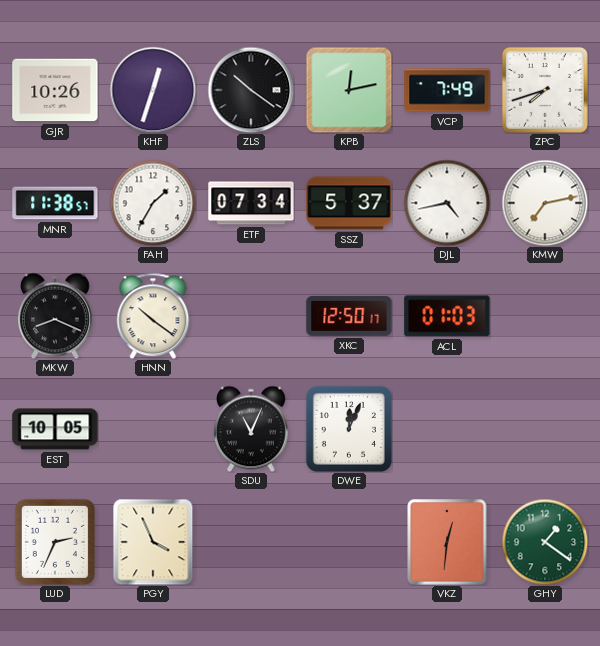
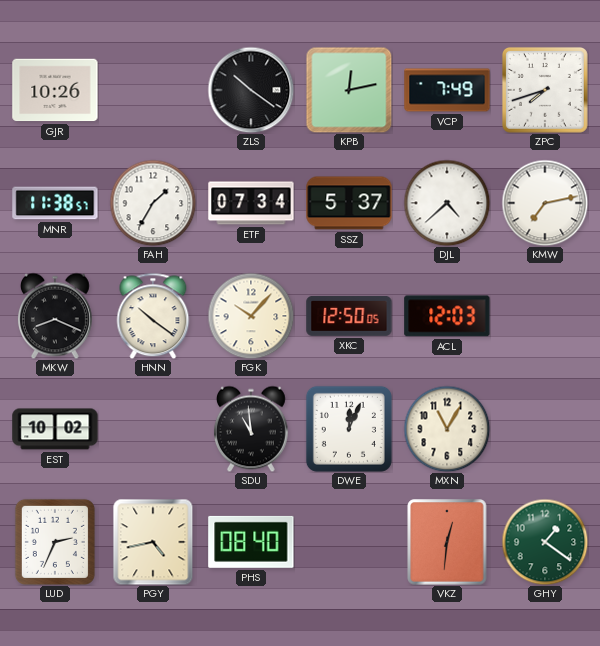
KHF: 12:33 -> none
DJL: 4:43 -> 4:38
FGK: none -> 10:07
XKC: 12:50:17 -> 12:50:05
ACL: 01:03 -> 12:03
EST: 10:05 -> 10:02
SDU: 11:04 -> 10:59
MXN: none -> 11:05
PGY: 3:56 -> 4:43
PHS: none -> 08:40
